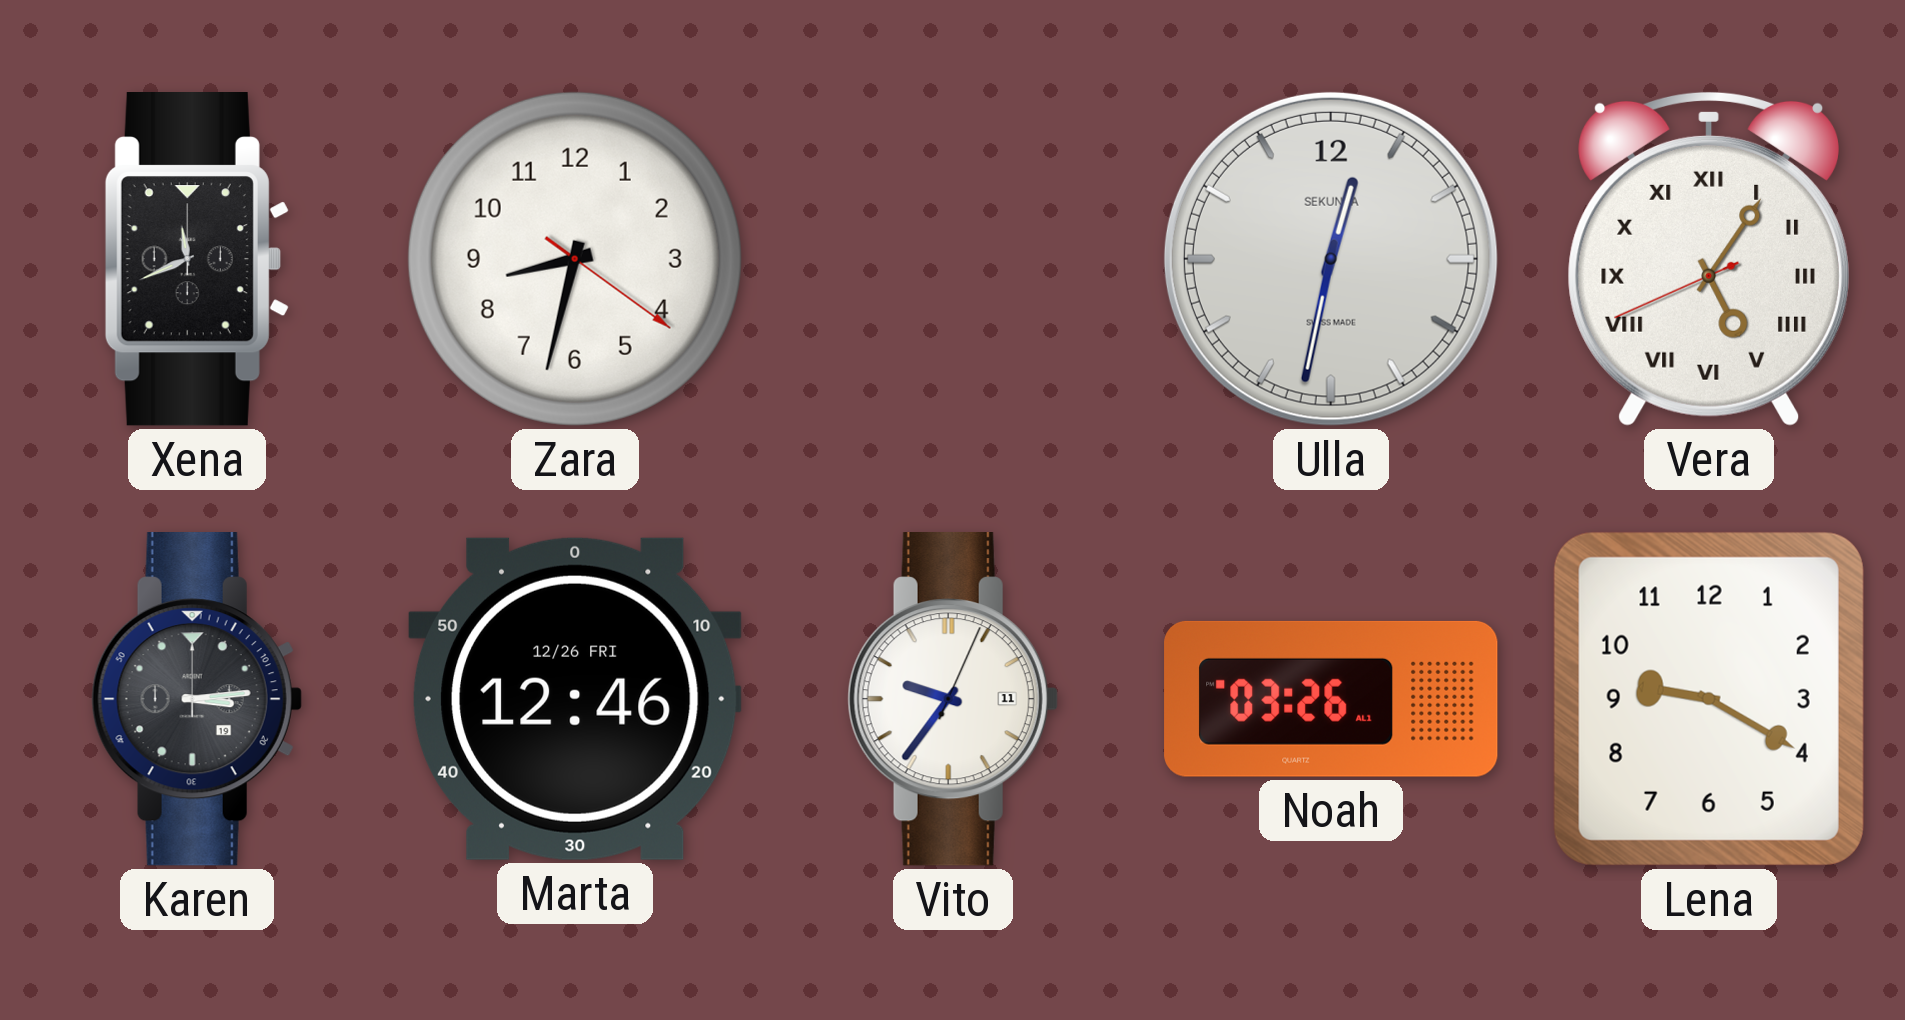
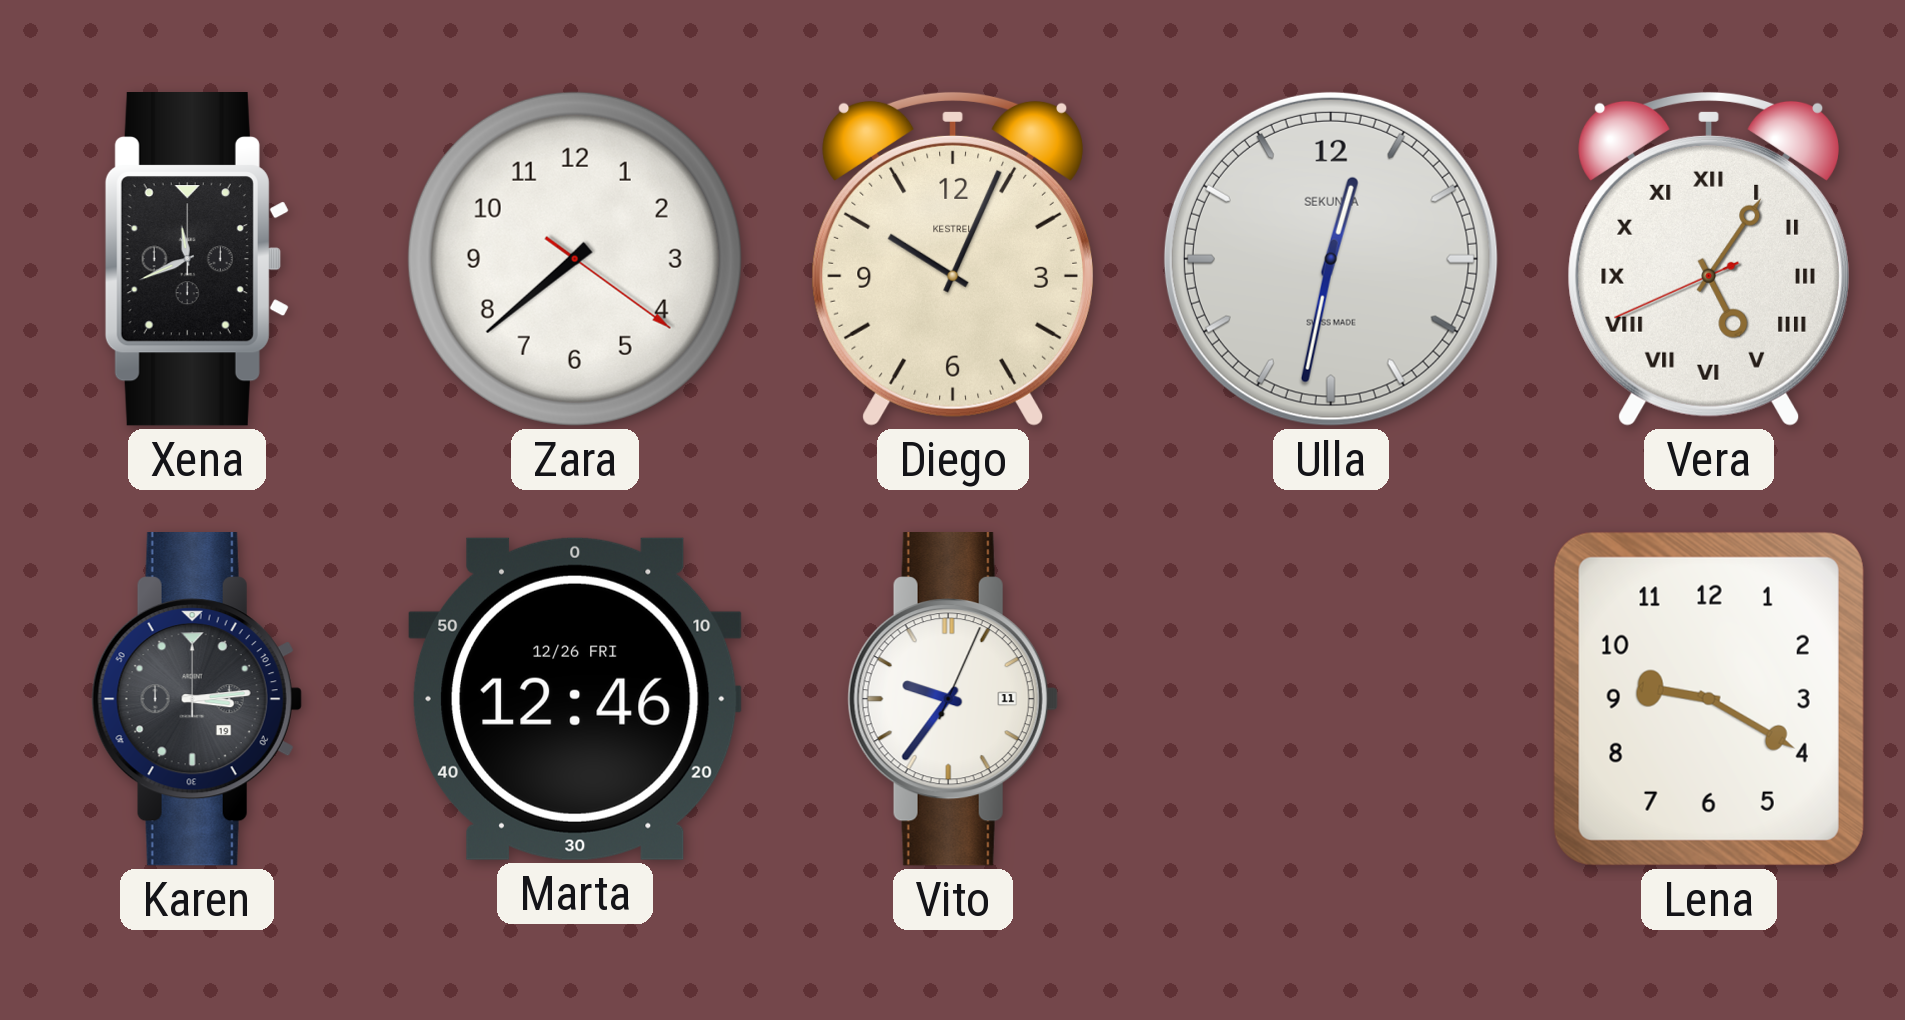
Zara: 8:32 -> 7:38
Diego: none -> 10:04
Noah: 03:26 -> none
